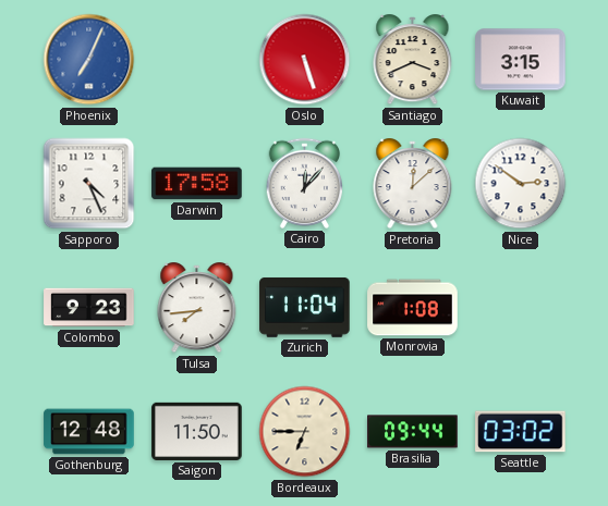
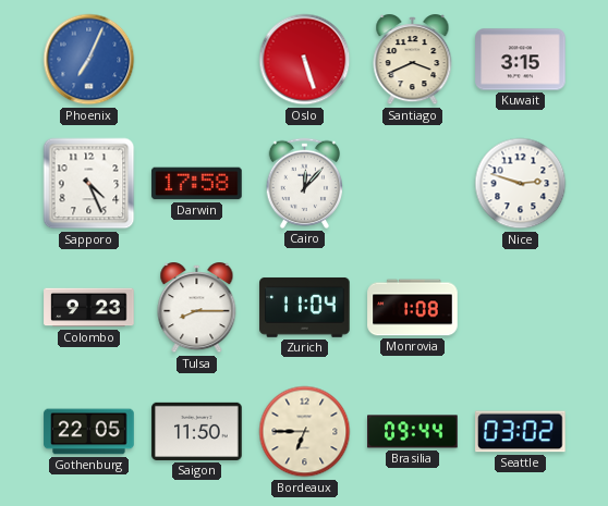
Pretoria: 12:08 -> none
Nice: 2:51 -> 2:48
Tulsa: 7:44 -> 8:15
Gothenburg: 12:48 -> 22:05
